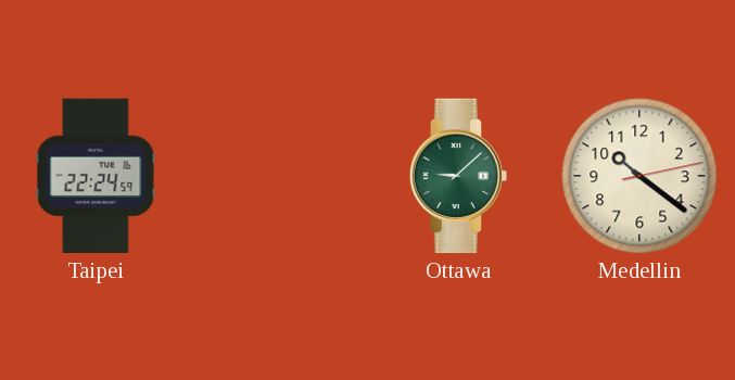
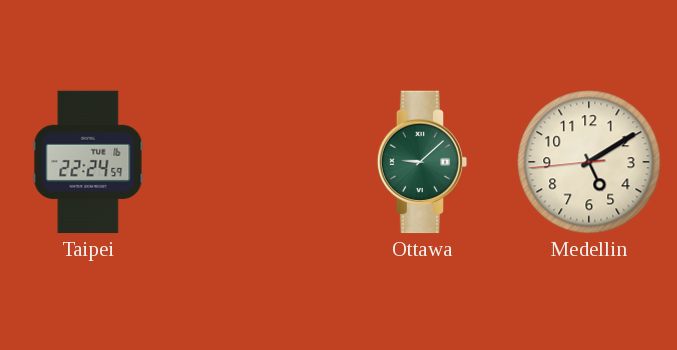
Medellin: 10:21 -> 5:09
